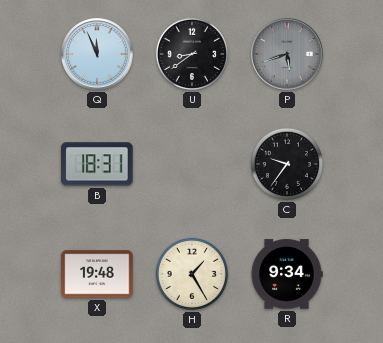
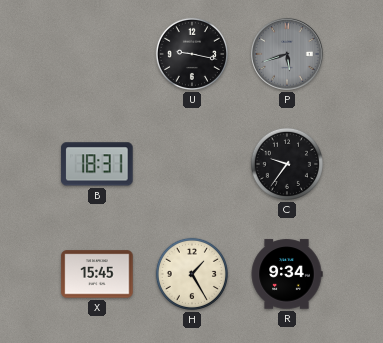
Q: 11:56 -> none
U: 8:39 -> 9:17
X: 19:48 -> 15:45
